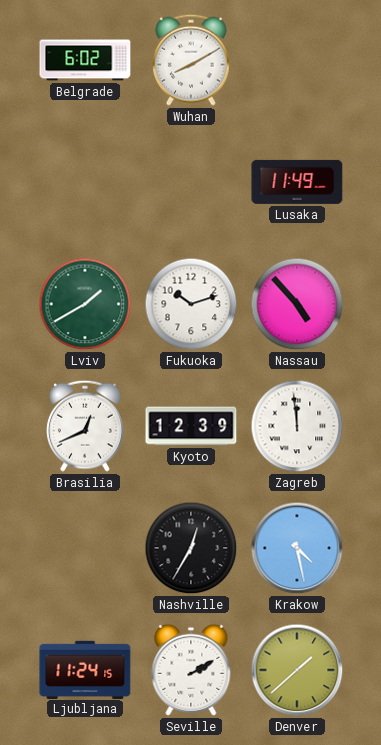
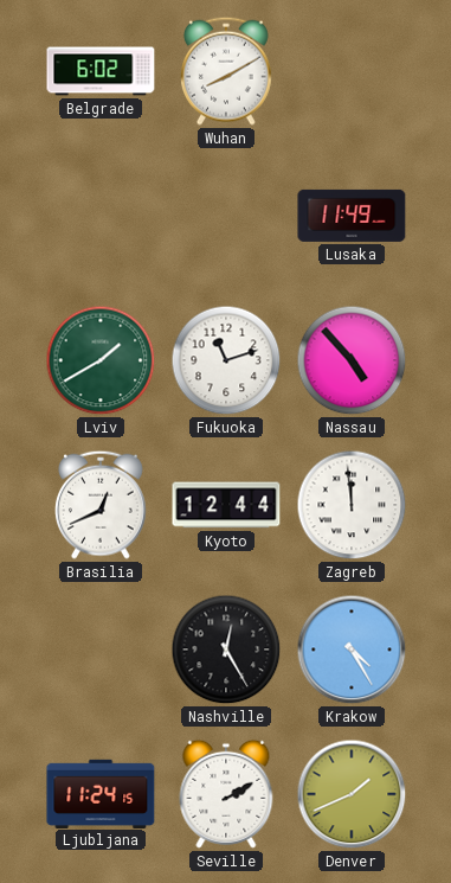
Fukuoka: 10:12 -> 11:12
Kyoto: 12:39 -> 12:44
Nashville: 12:35 -> 12:25
Krakow: 4:28 -> 4:25
Denver: 1:38 -> 1:41
